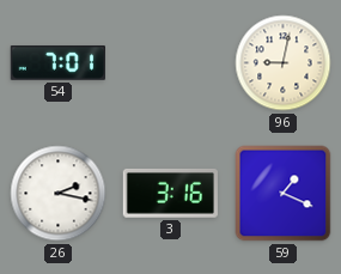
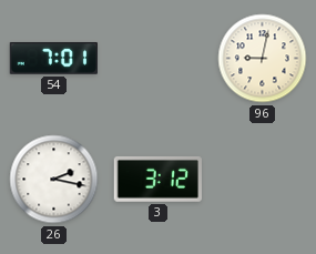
3: 3:16 -> 3:12
59: 1:19 -> none
